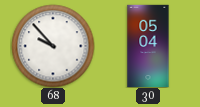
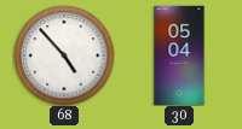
68: 9:53 -> 4:53
